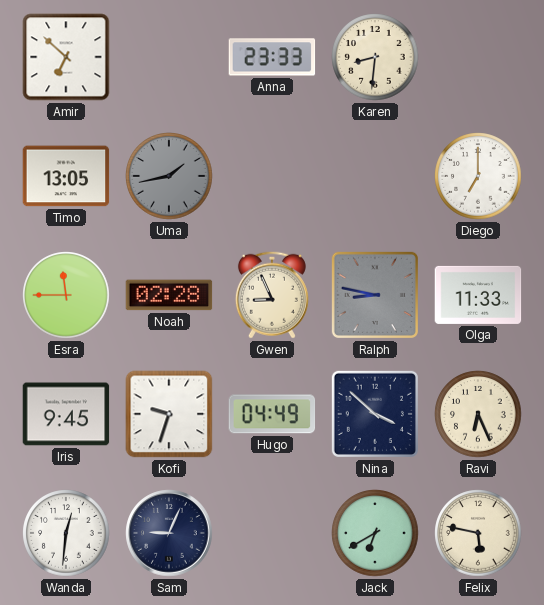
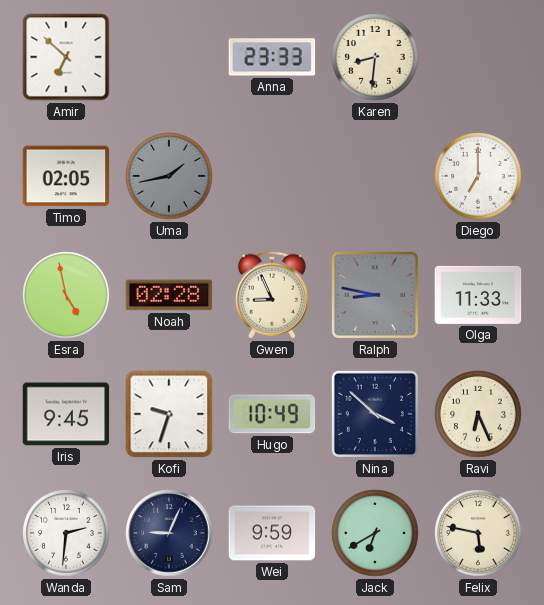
Timo: 13:05 -> 02:05
Esra: 11:45 -> 4:58
Hugo: 04:49 -> 10:49
Wanda: 12:31 -> 2:31
Wei: none -> 9:59
